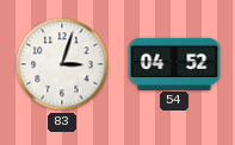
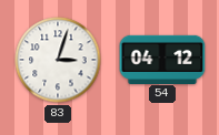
54: 04:52 -> 04:12
